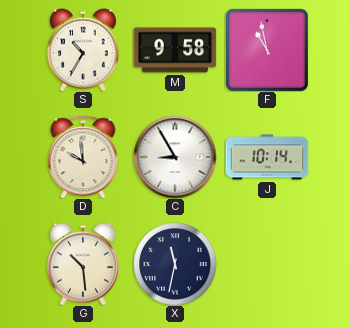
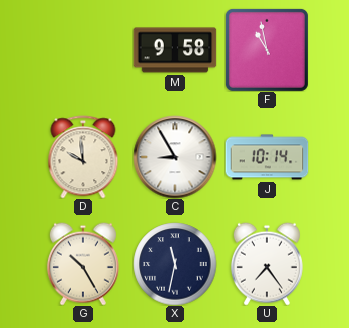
S: 10:35 -> none
G: 10:29 -> 10:25
U: none -> 7:24
